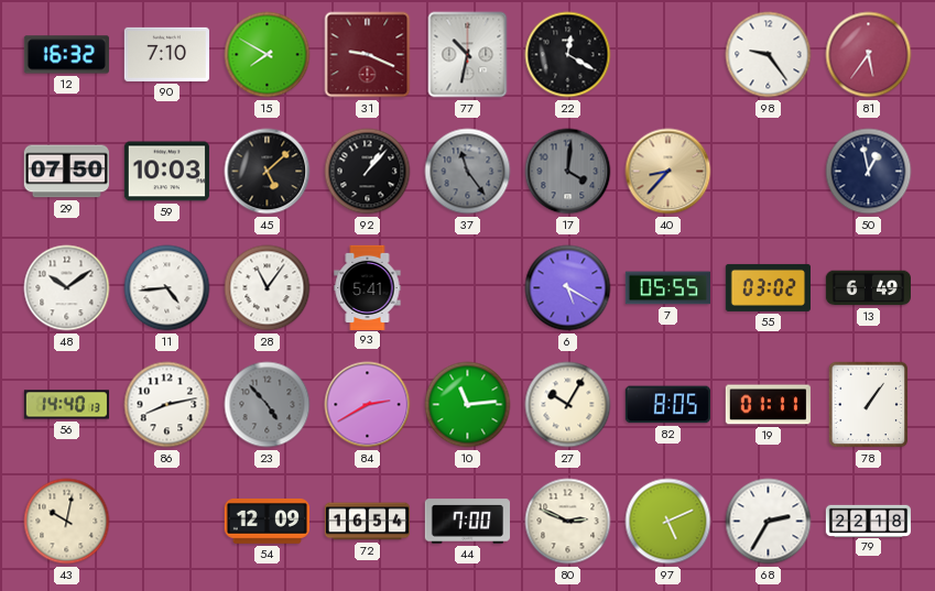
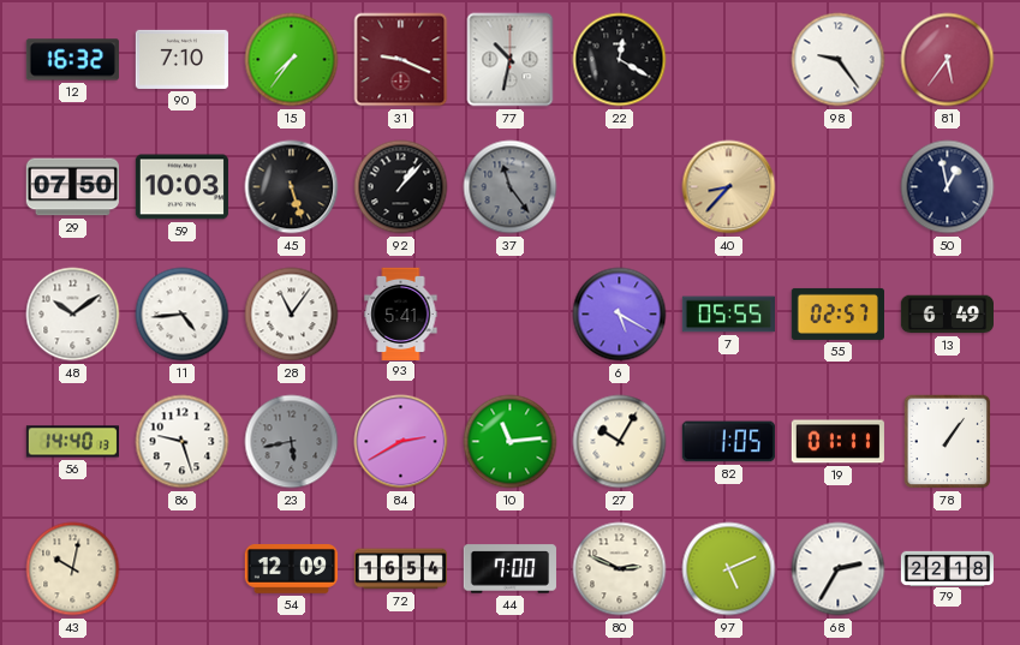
15: 7:50 -> 7:36
45: 5:08 -> 5:27
17: 4:01 -> none
55: 03:02 -> 02:57
86: 8:13 -> 9:27
23: 4:53 -> 5:43
82: 8:05 -> 1:05
